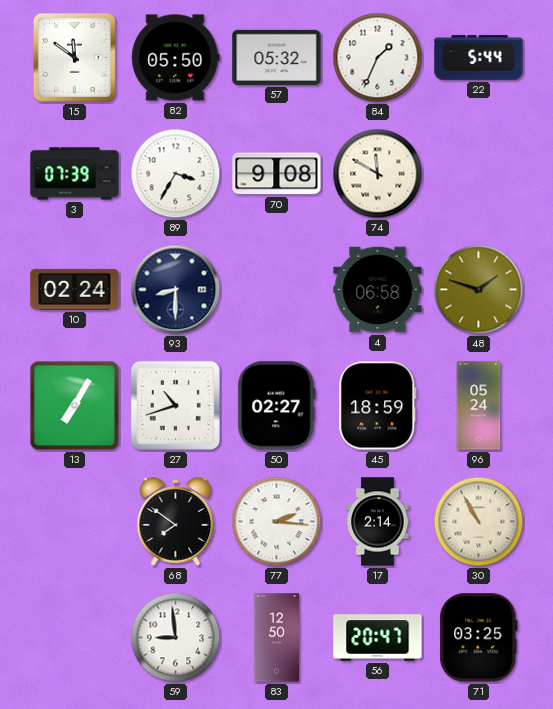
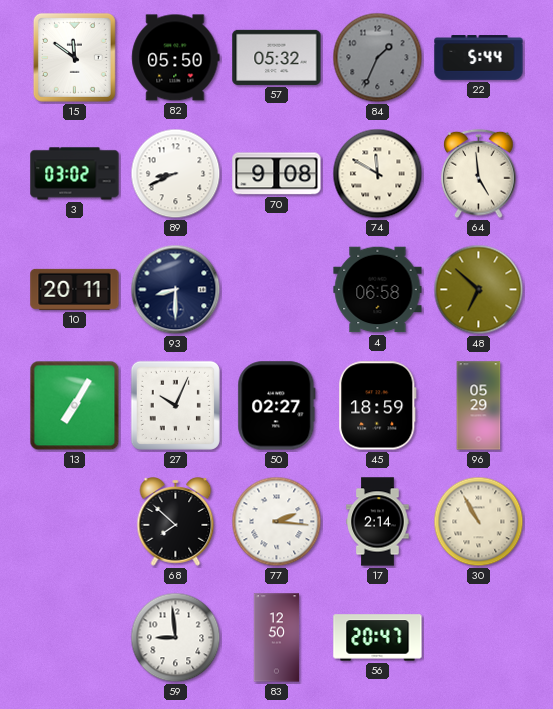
84 dial: white -> grey
3: 07:39 -> 03:02
89: 3:35 -> 8:41
64: none -> 4:59
10: 02:24 -> 20:11
48: 1:48 -> 6:52
27: 10:42 -> 10:04
96: 05:24 -> 05:29
68: 7:51 -> 7:52
71: 03:25 -> none
